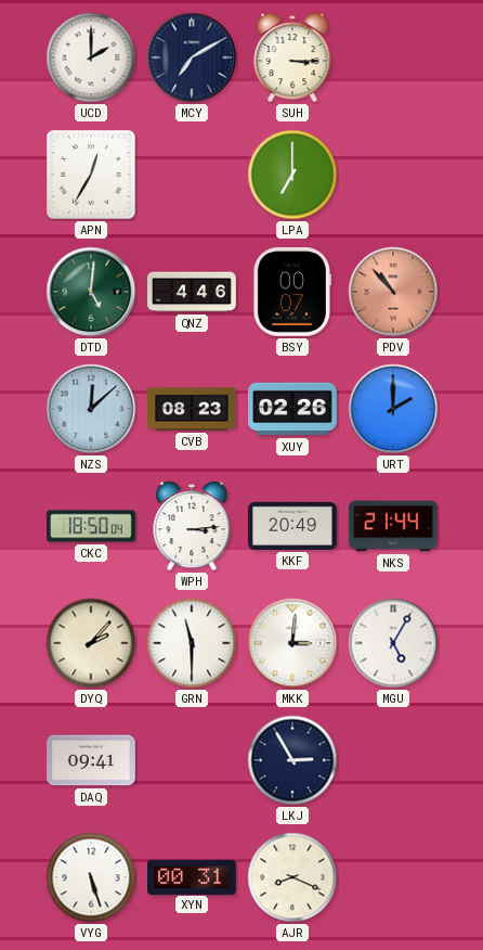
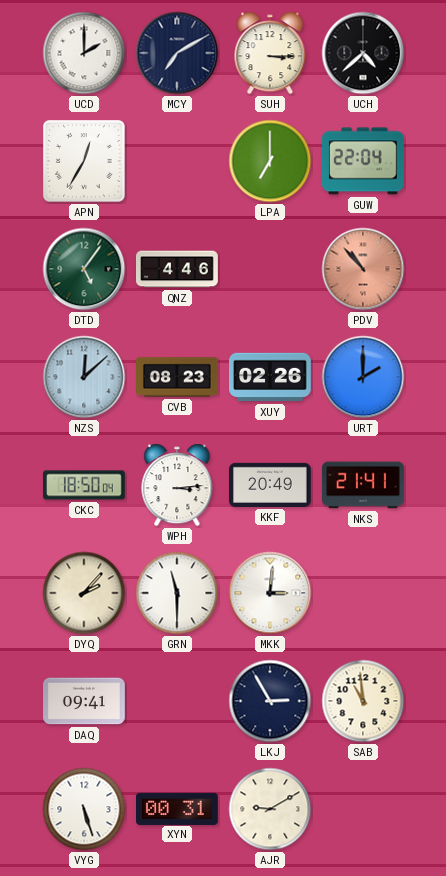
UCH: none -> 4:38
GUW: none -> 22:04
DTD: 5:01 -> 5:06
BSY: 00:07 -> none
NKS: 21:44 -> 21:41
MGU: 5:05 -> none
SAB: none -> 10:59
AJR: 8:19 -> 9:10
